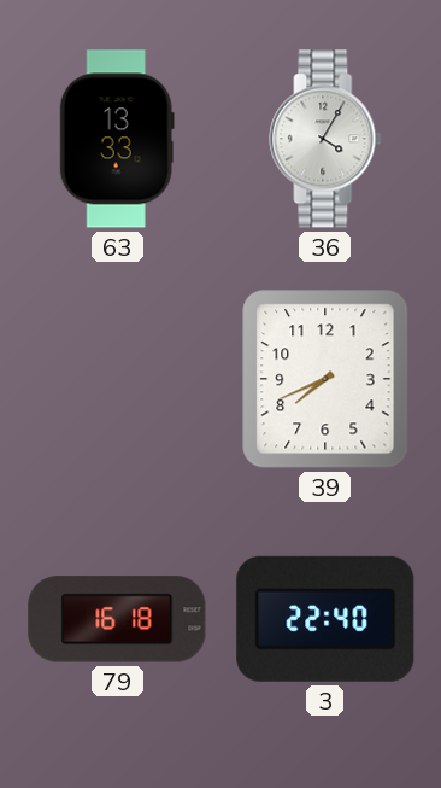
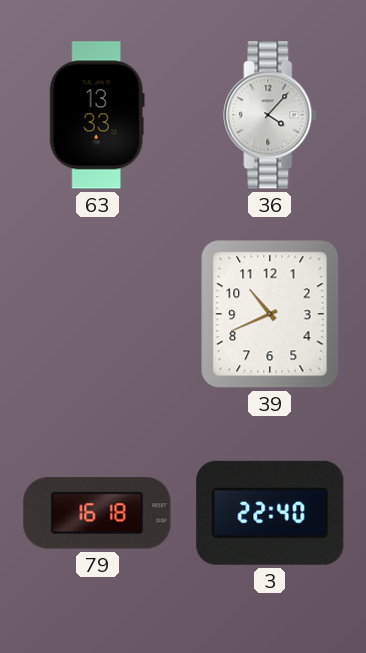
36: 4:05 -> 4:07
39: 7:41 -> 10:41
